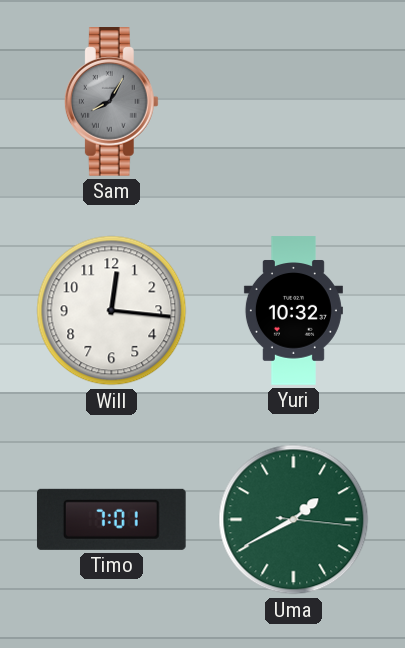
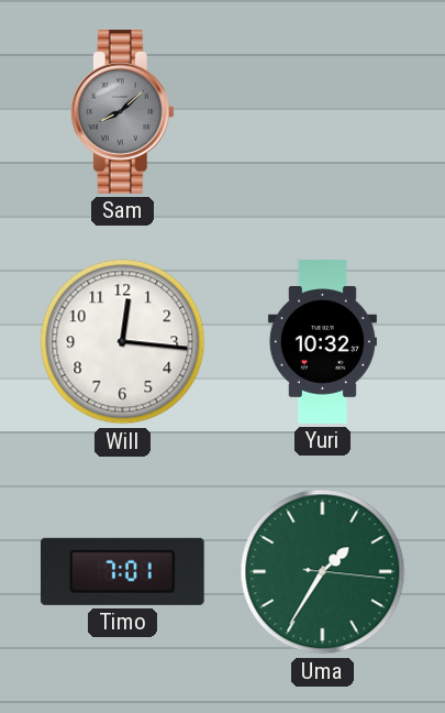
Sam: 8:05 -> 8:08
Uma: 1:40 -> 1:35
